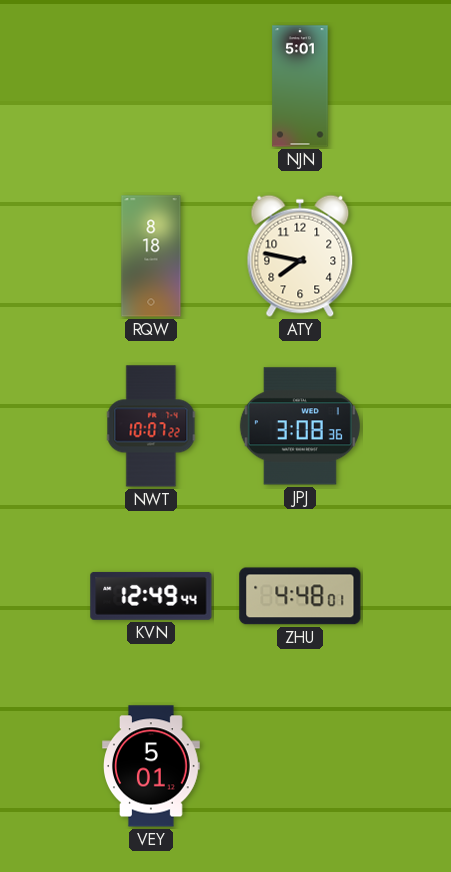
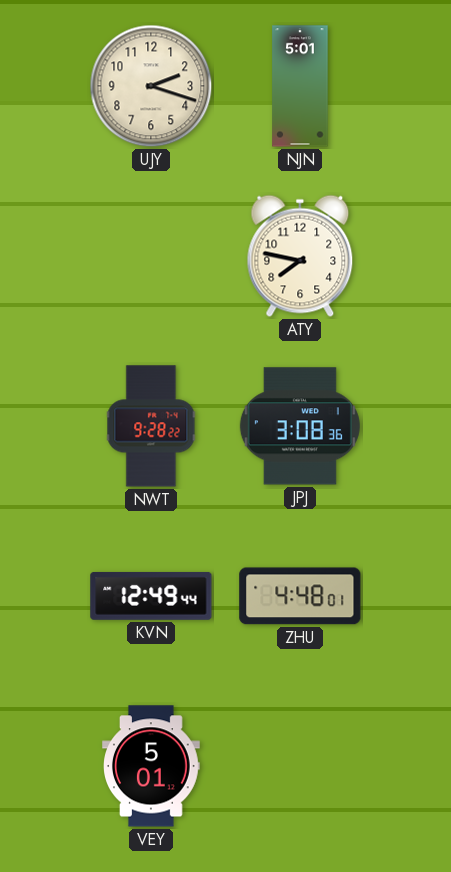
UJY: none -> 2:18
RQW: 8:18 -> none
NWT: 10:07 -> 9:28
